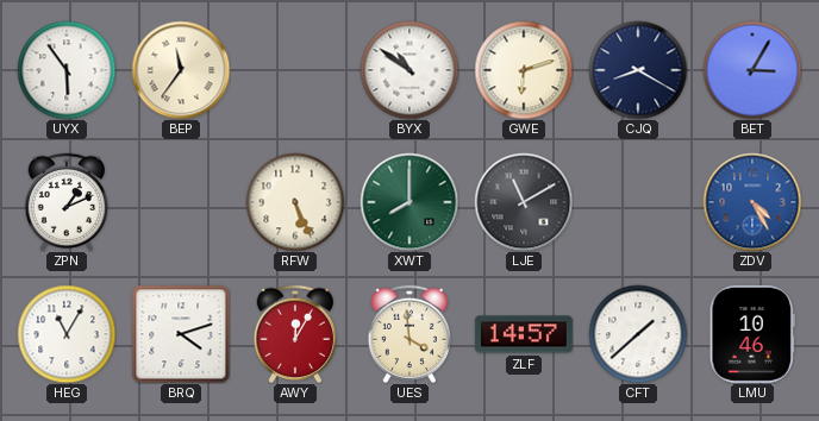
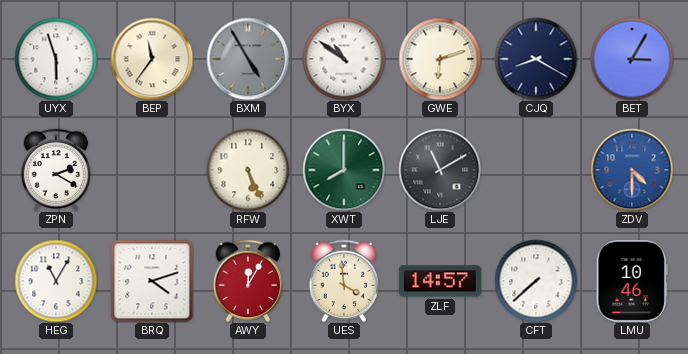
UYX: 5:54 -> 5:57
BXM: none -> 4:55
ZPN: 1:11 -> 2:20
ZDV: 4:25 -> 4:30
CFT: 1:38 -> 7:38
